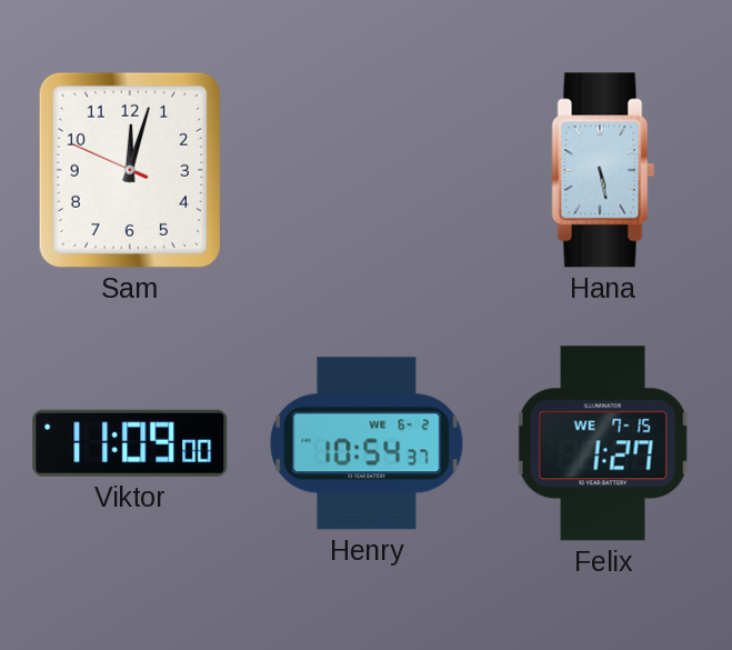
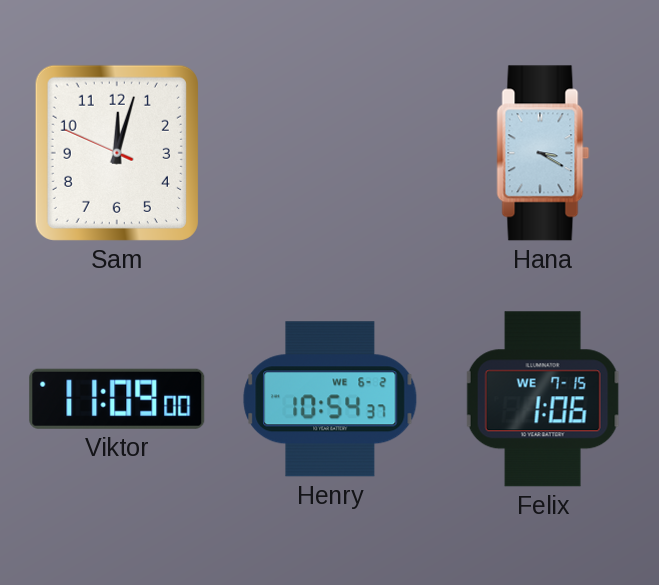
Hana: 5:28 -> 3:20
Felix: 1:27 -> 1:06
